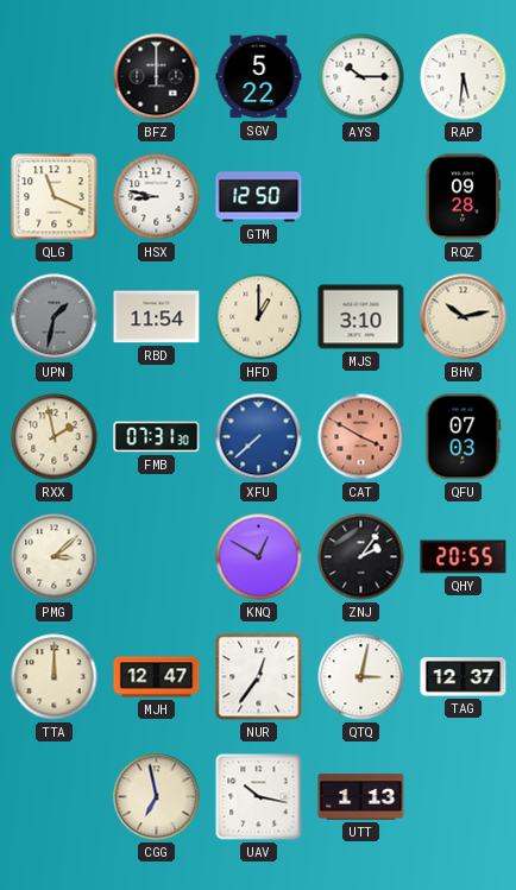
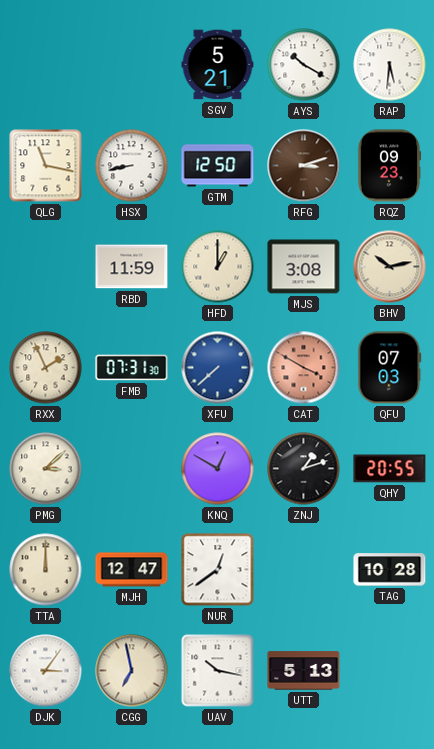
BFZ: 12:00 -> none
SGV: 5:22 -> 5:21
AYS: 10:15 -> 10:20
QLG: 11:19 -> 11:17
HSX: 8:47 -> 8:43
RFG: none -> 3:12
RQZ: 09:28 -> 09:23
UPN: 1:32 -> none
RBD: 11:54 -> 11:59
MJS: 3:10 -> 3:08
RXX: 1:58 -> 1:56
ZNJ: 2:06 -> 1:12
NUR: 12:36 -> 12:39
QTQ: 3:02 -> none
TAG: 12:37 -> 10:28
DJK: none -> 3:06
UTT: 1:13 -> 5:13
